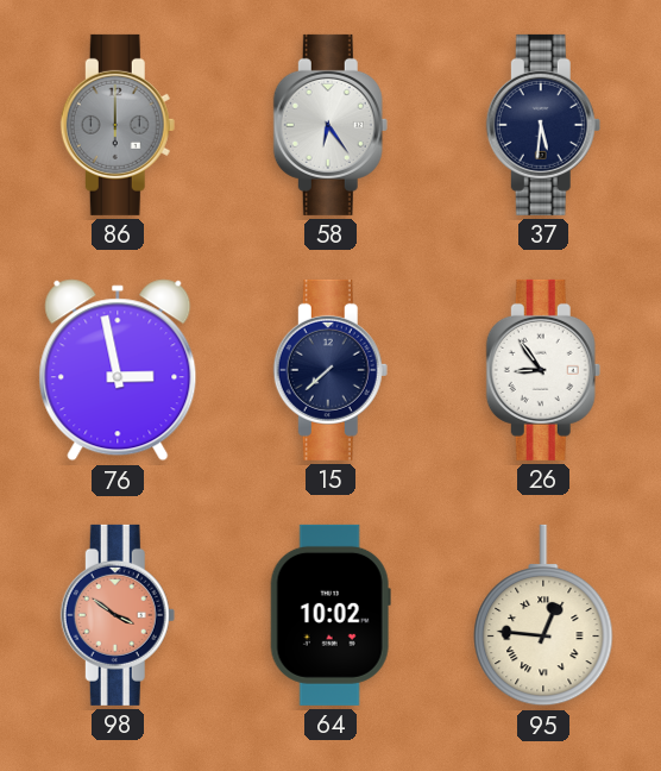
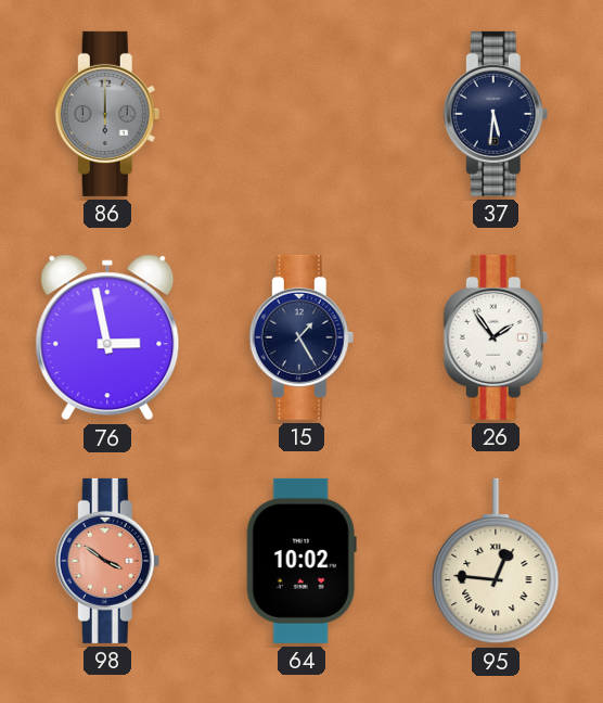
58: 6:24 -> none
15: 7:38 -> 1:25
26: 8:54 -> 1:54
